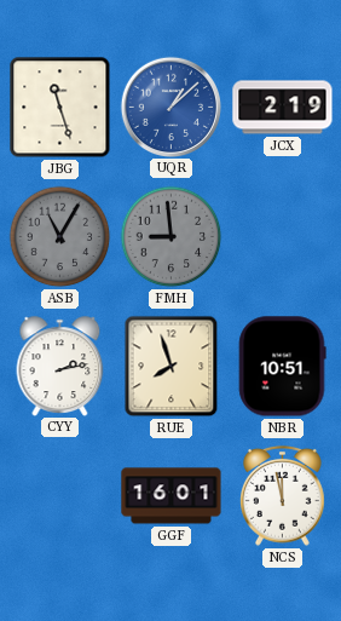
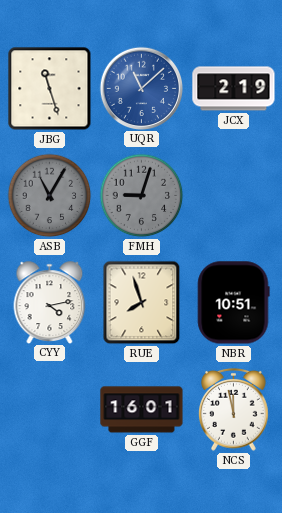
UQR: 1:08 -> 11:08
FMH: 8:59 -> 9:03
CYY: 2:13 -> 4:13
